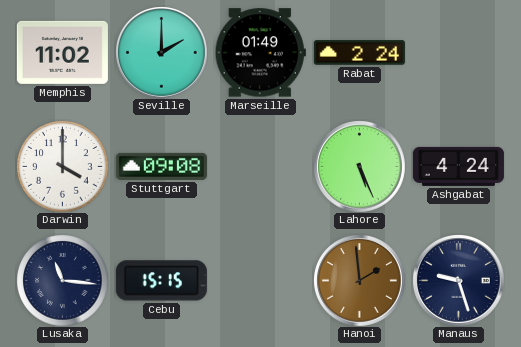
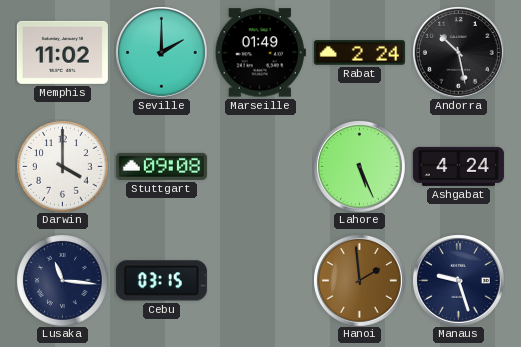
Andorra: none -> 10:28
Cebu: 15:15 -> 03:15
